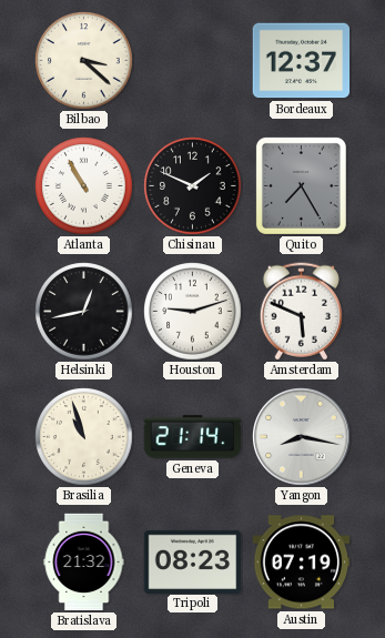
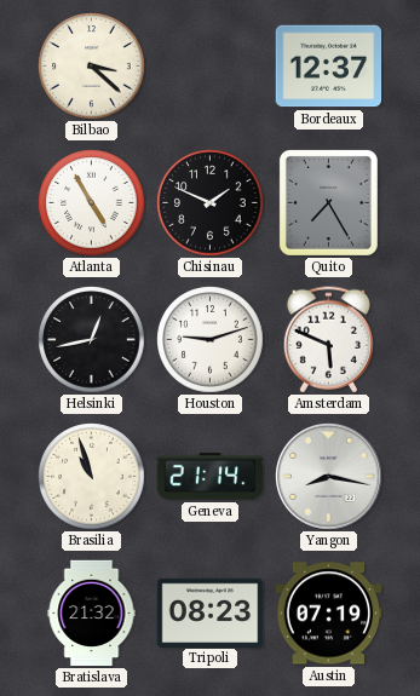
Atlanta: 10:55 -> 4:55
